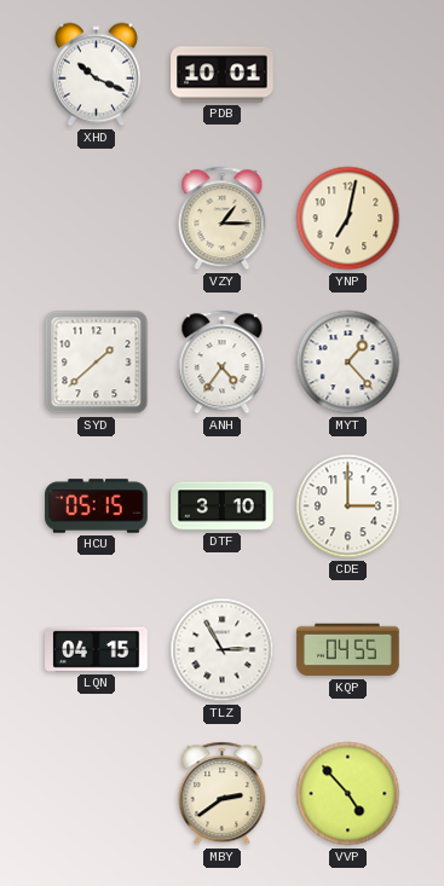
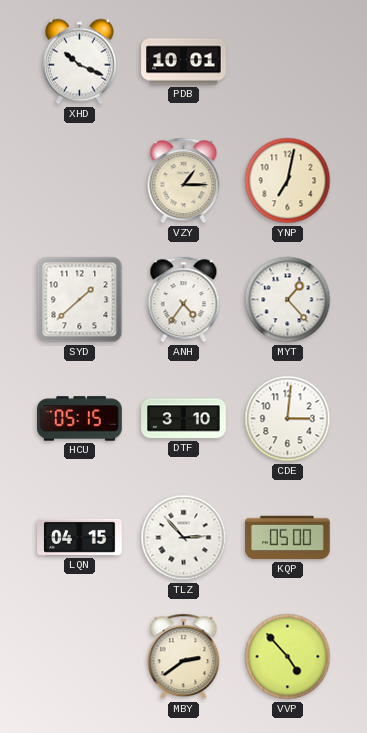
CDE: 3:00 -> 3:01
TLZ: 2:55 -> 2:53
KQP: 04:55 -> 05:00
